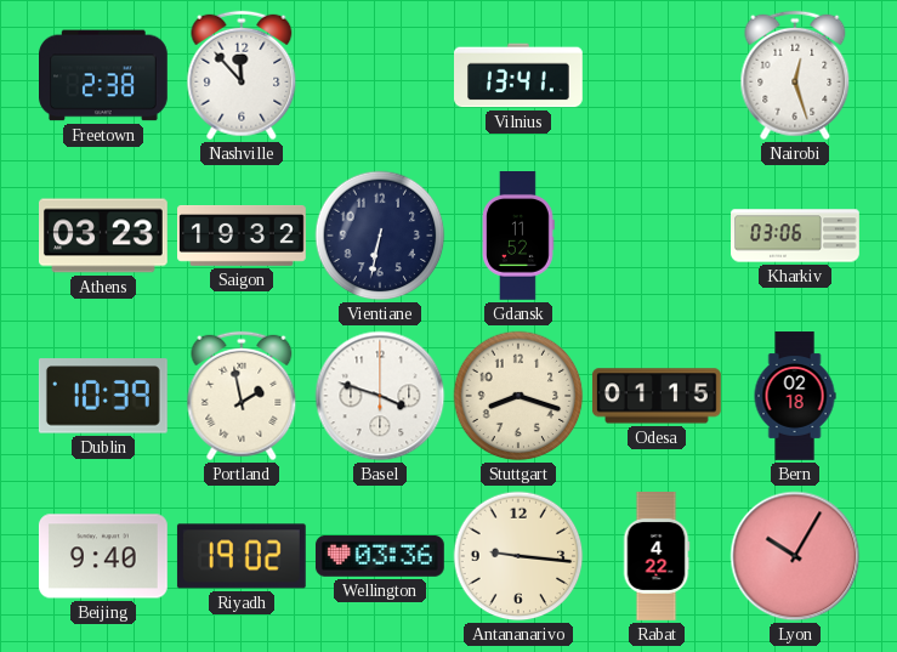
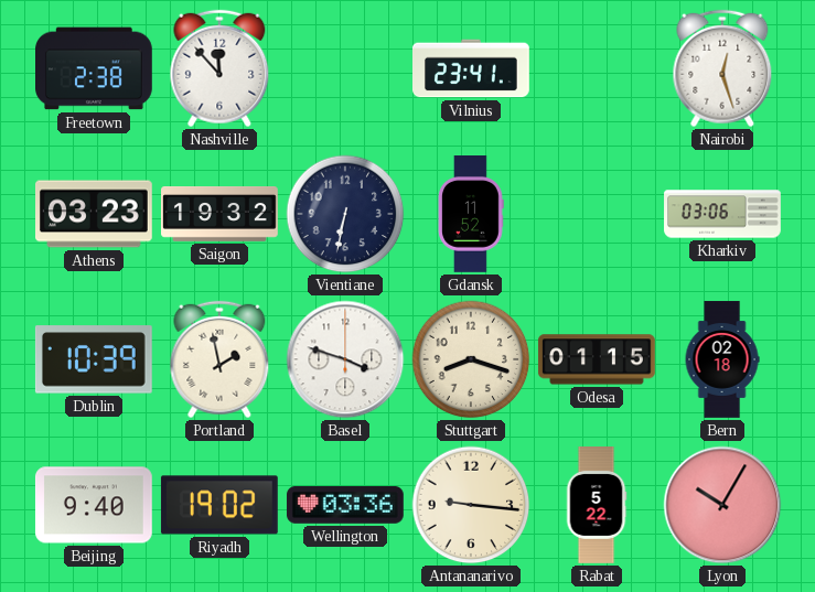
Vilnius: 13:41 -> 23:41
Rabat: 4:22 -> 5:22
